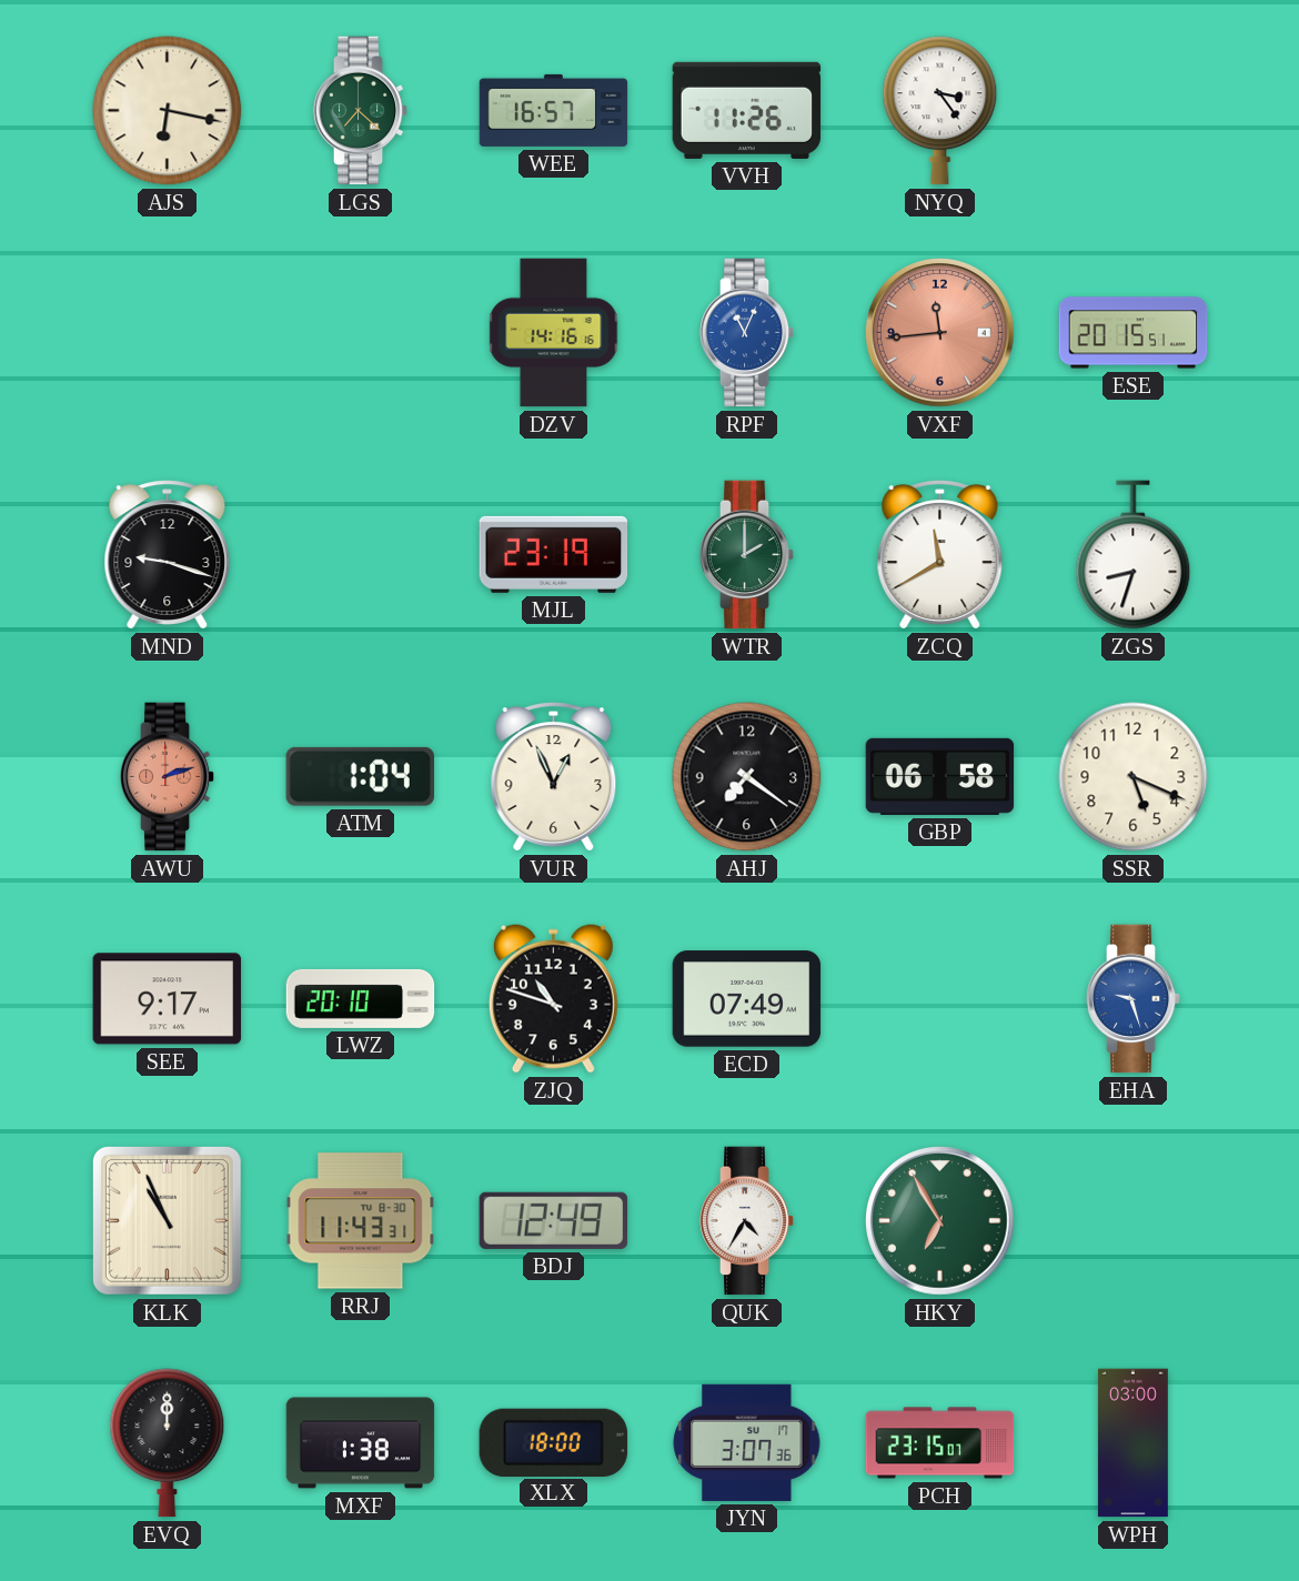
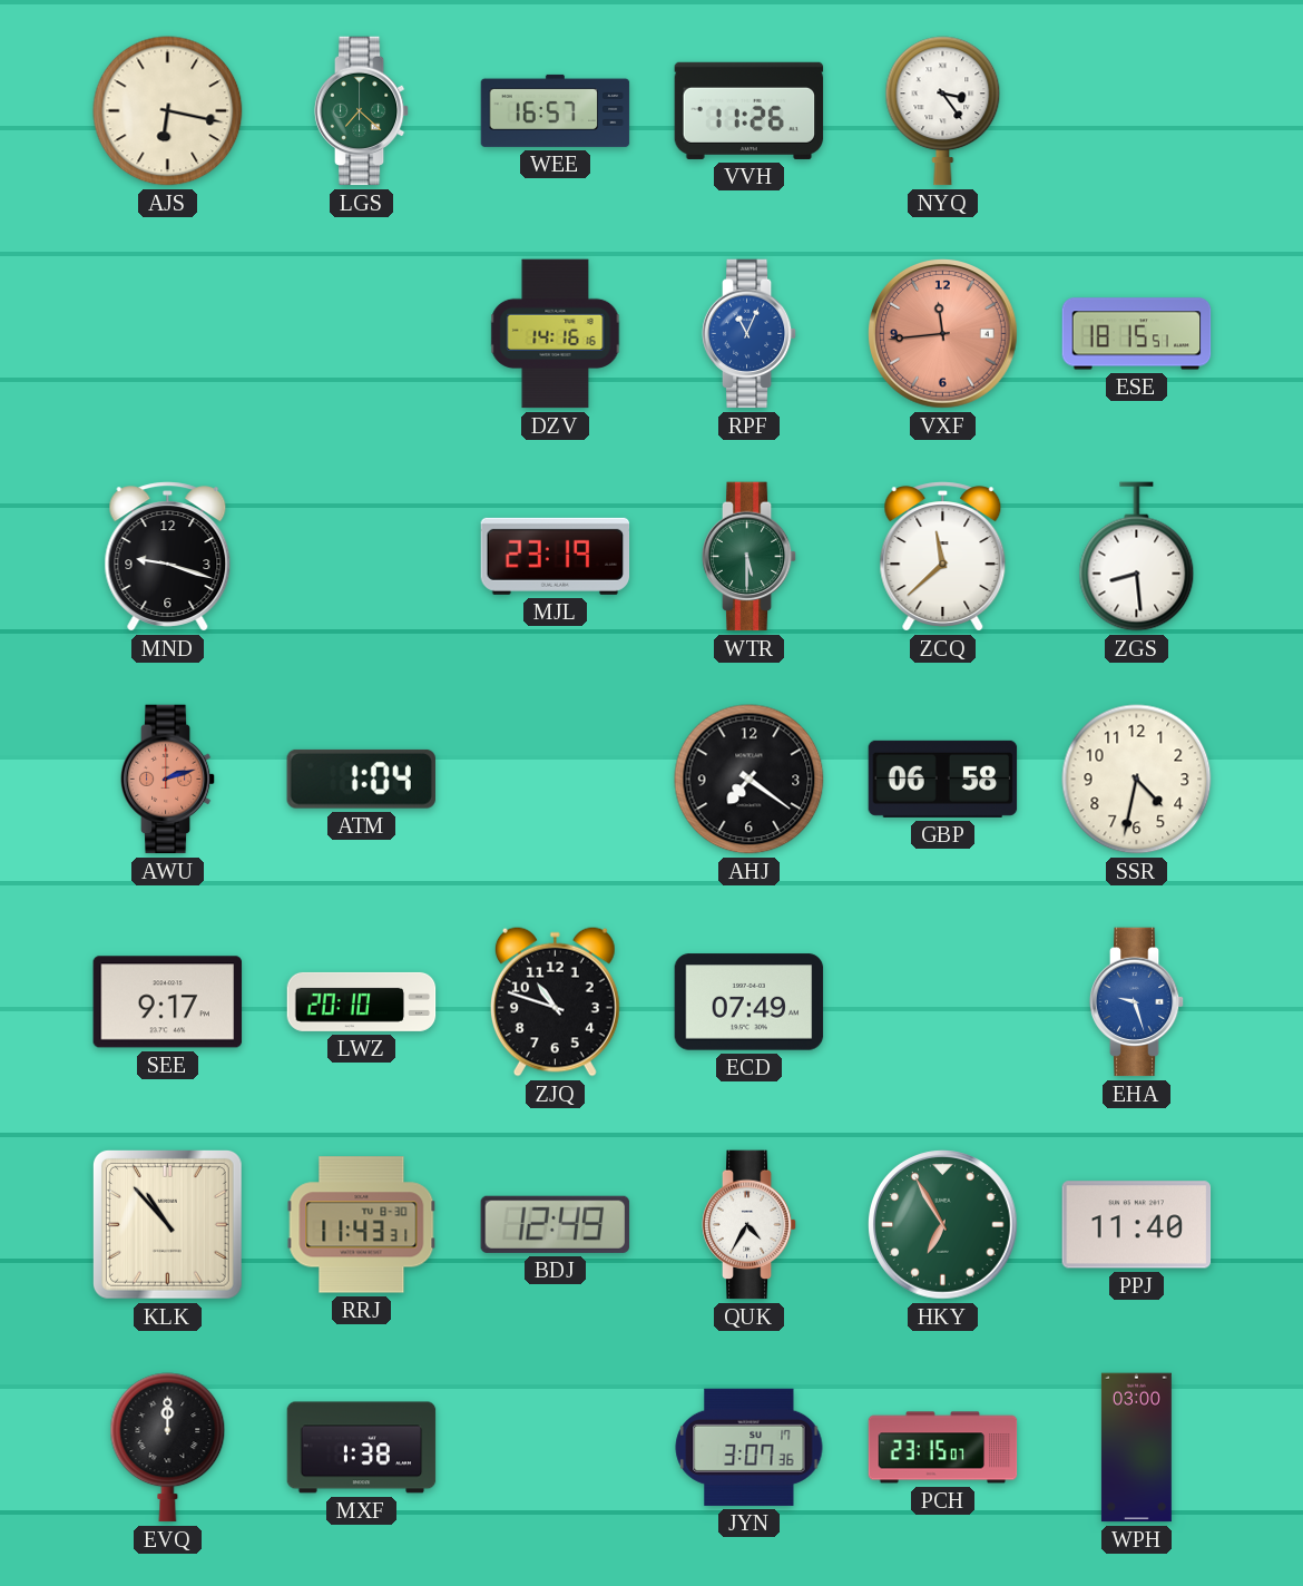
ESE: 20:15 -> 18:15
WTR: 2:00 -> 5:30
ZCQ: 11:40 -> 11:38
ZGS: 8:33 -> 8:29
VUR: 12:56 -> none
SSR: 5:19 -> 4:32
KLK: 10:56 -> 10:53
PPJ: none -> 11:40
XLX: 18:00 -> none
